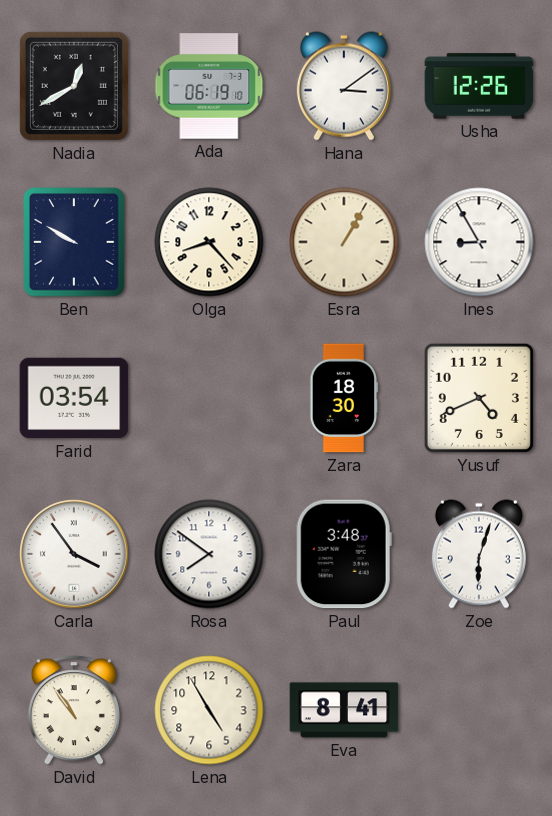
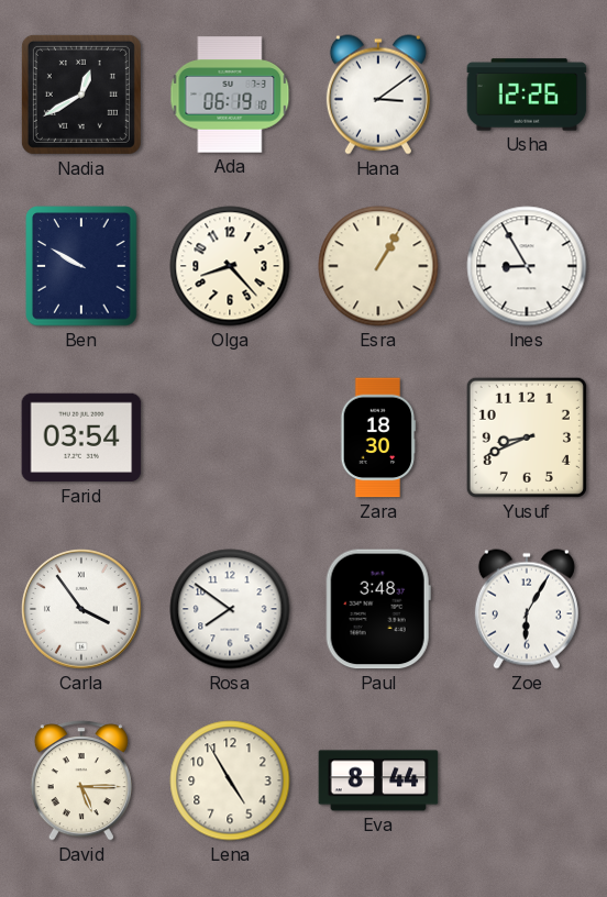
Yusuf: 4:41 -> 8:41
Zoe: 6:03 -> 6:05
David: 10:54 -> 5:15
Eva: 8:41 -> 8:44
